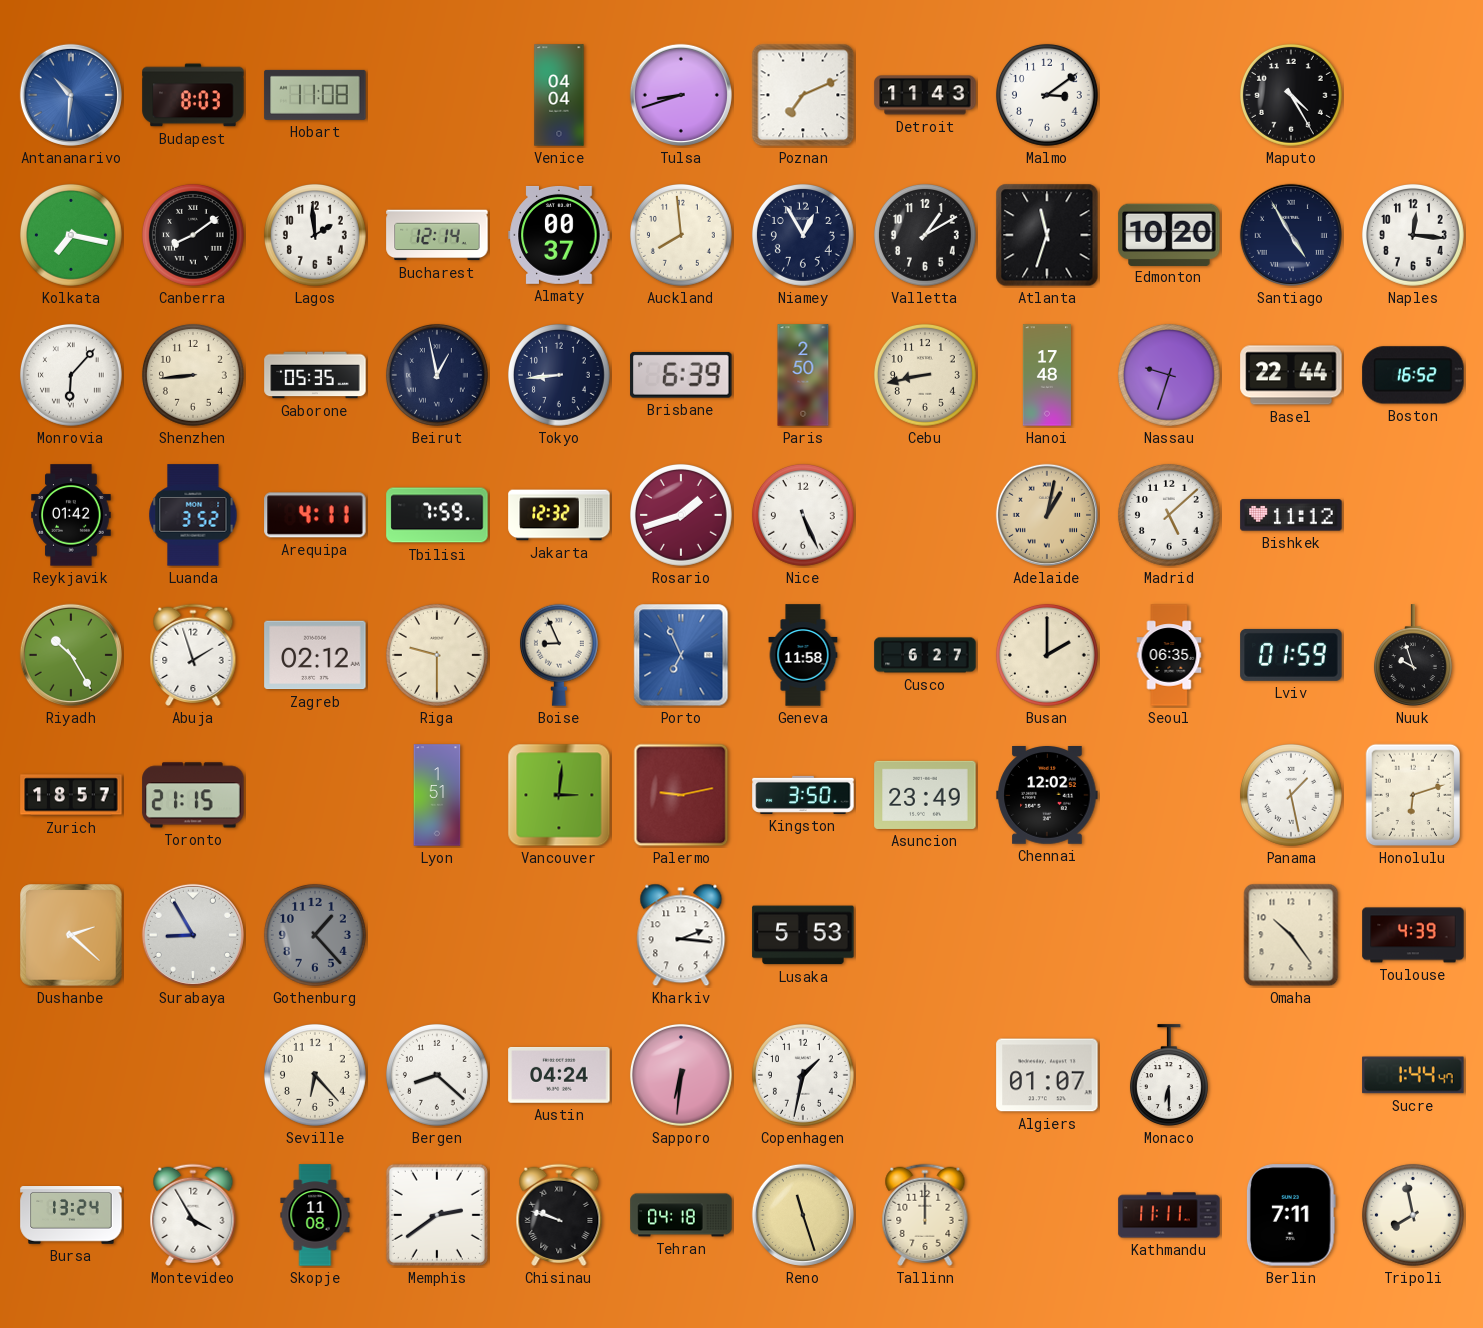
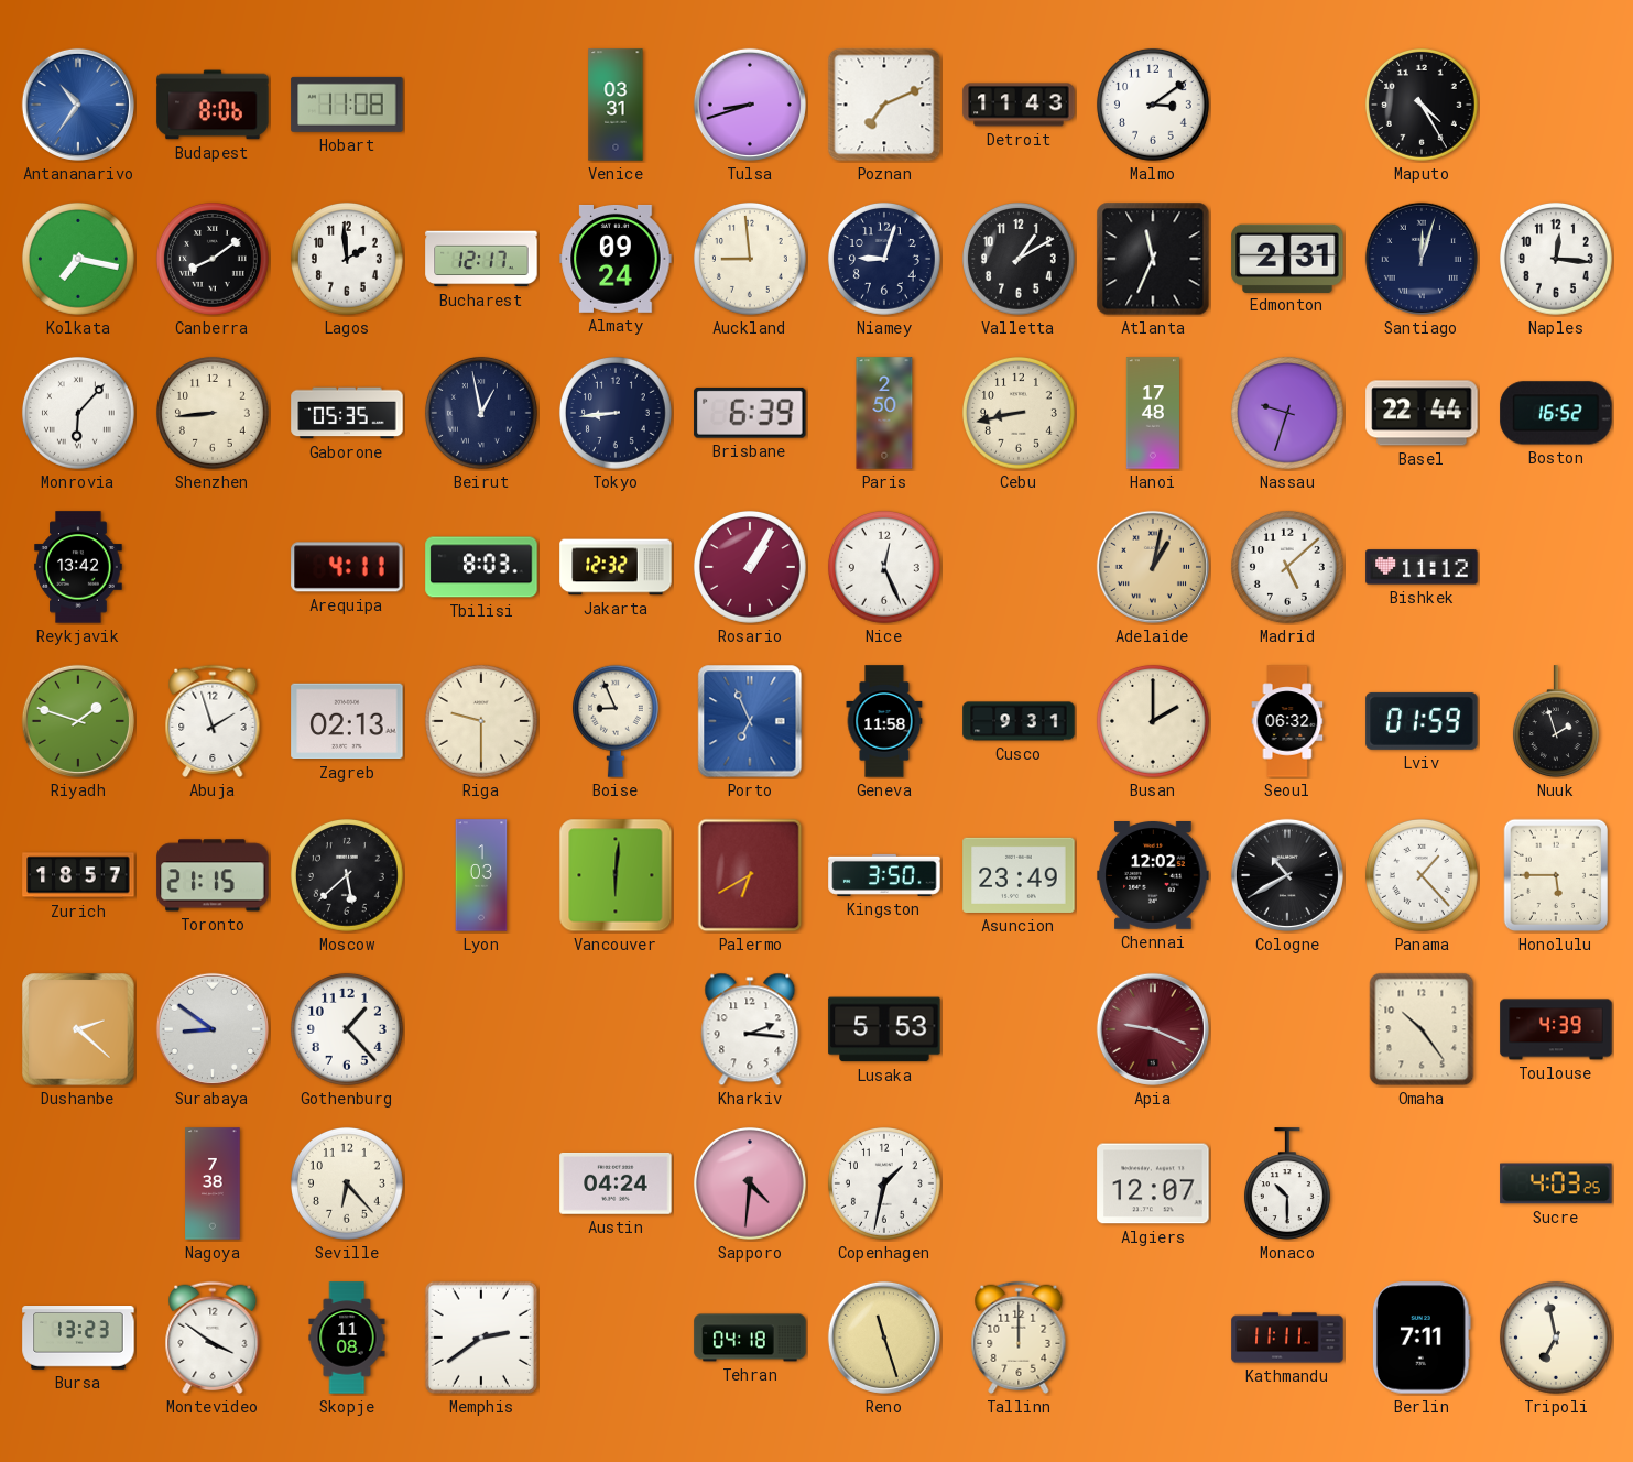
Antananarivo: 10:31 -> 10:36
Budapest: 8:03 -> 8:06
Venice: 04:04 -> 03:31
Bucharest: 12:14 -> 12:17
Almaty: 00:37 -> 09:24
Auckland: 7:59 -> 8:59
Niamey: 12:55 -> 9:03
Atlanta: 11:33 -> 11:34
Edmonton: 10:20 -> 2:31
Santiago: 4:55 -> 12:03
Reykjavik: 01:42 -> 13:42
Luanda: 3:52 -> none
Tbilisi: 7:59 -> 8:03
Rosario: 1:42 -> 1:05
Nice: 5:26 -> 12:26
Riyadh: 10:25 -> 1:48
Zagreb: 02:12 -> 02:13
Cusco: 6:27 -> 9:31
Seoul: 06:35 -> 06:32
Nuuk: 9:57 -> 1:57
Moscow: none -> 5:38
Lyon: 1:51 -> 1:03
Vancouver: 3:01 -> 6:01
Palermo: 9:13 -> 6:40
Cologne: none -> 10:40
Panama: 1:28 -> 1:23
Honolulu: 6:12 -> 5:45
Surabaya: 8:55 -> 8:51
Gothenburg dial: grey -> white
Apia: none -> 9:19
Nagoya: none -> 7:38
Bergen: 8:22 -> none
Sapporo: 6:31 -> 4:31
Algiers: 01:07 -> 12:07
Monaco: 6:30 -> 10:30
Sucre: 1:44 -> 4:03
Bursa: 13:24 -> 13:23
Montevideo: 3:55 -> 3:51
Chisinau: 9:48 -> none
Tripoli: 7:58 -> 6:58
